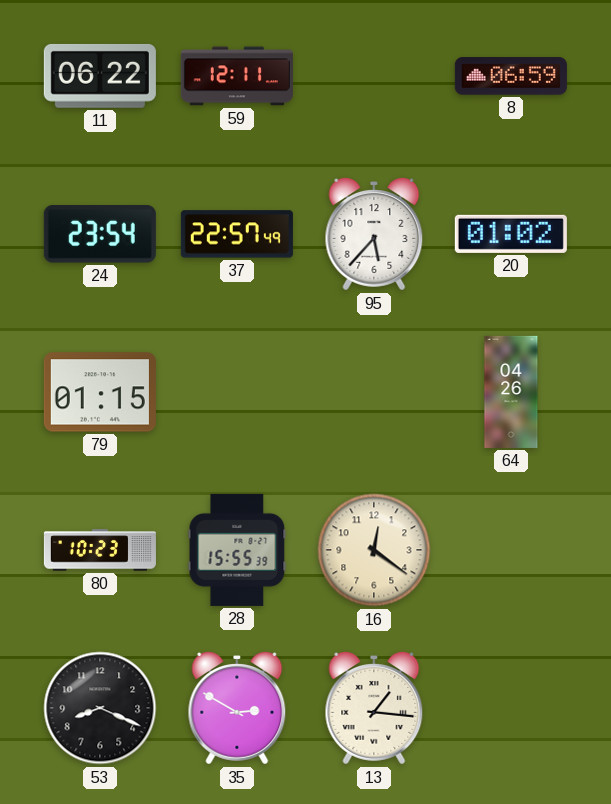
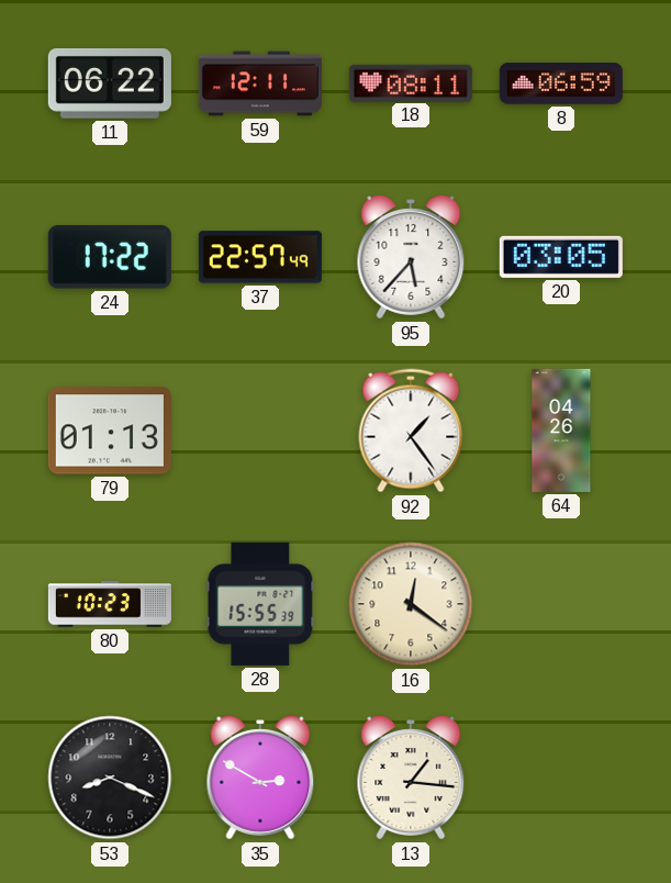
18: none -> 08:11
24: 23:54 -> 17:22
20: 01:02 -> 03:05
79: 01:15 -> 01:13
92: none -> 1:24
